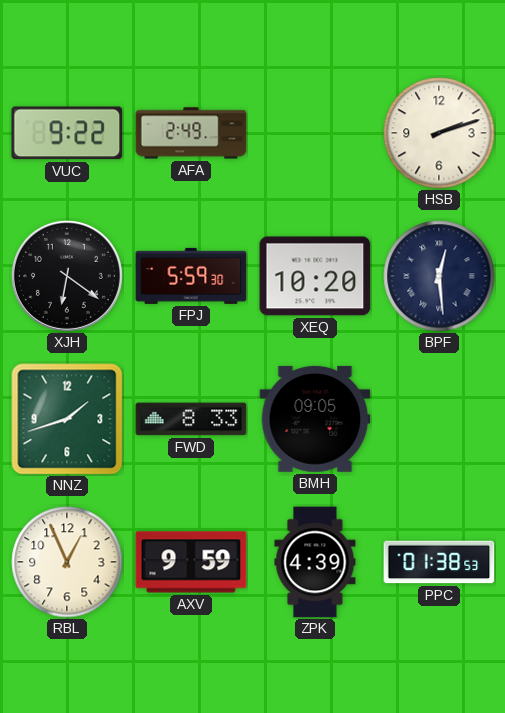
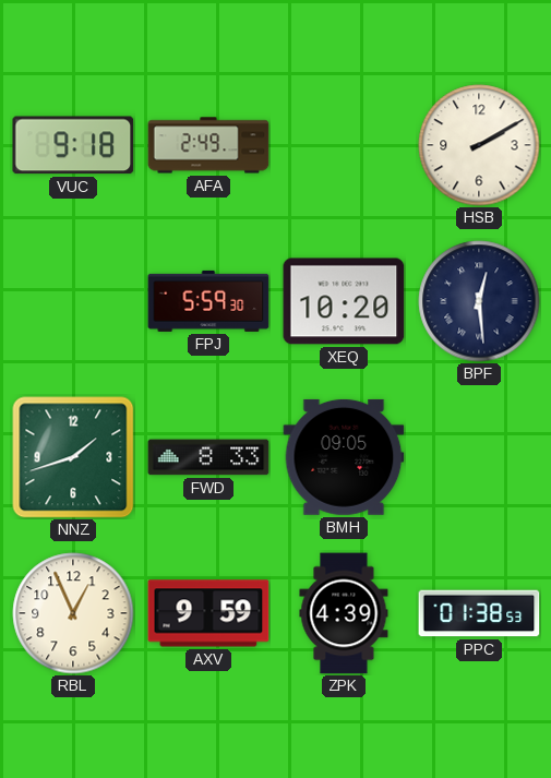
VUC: 9:22 -> 9:18
HSB: 2:12 -> 2:10
XJH: 6:21 -> none
